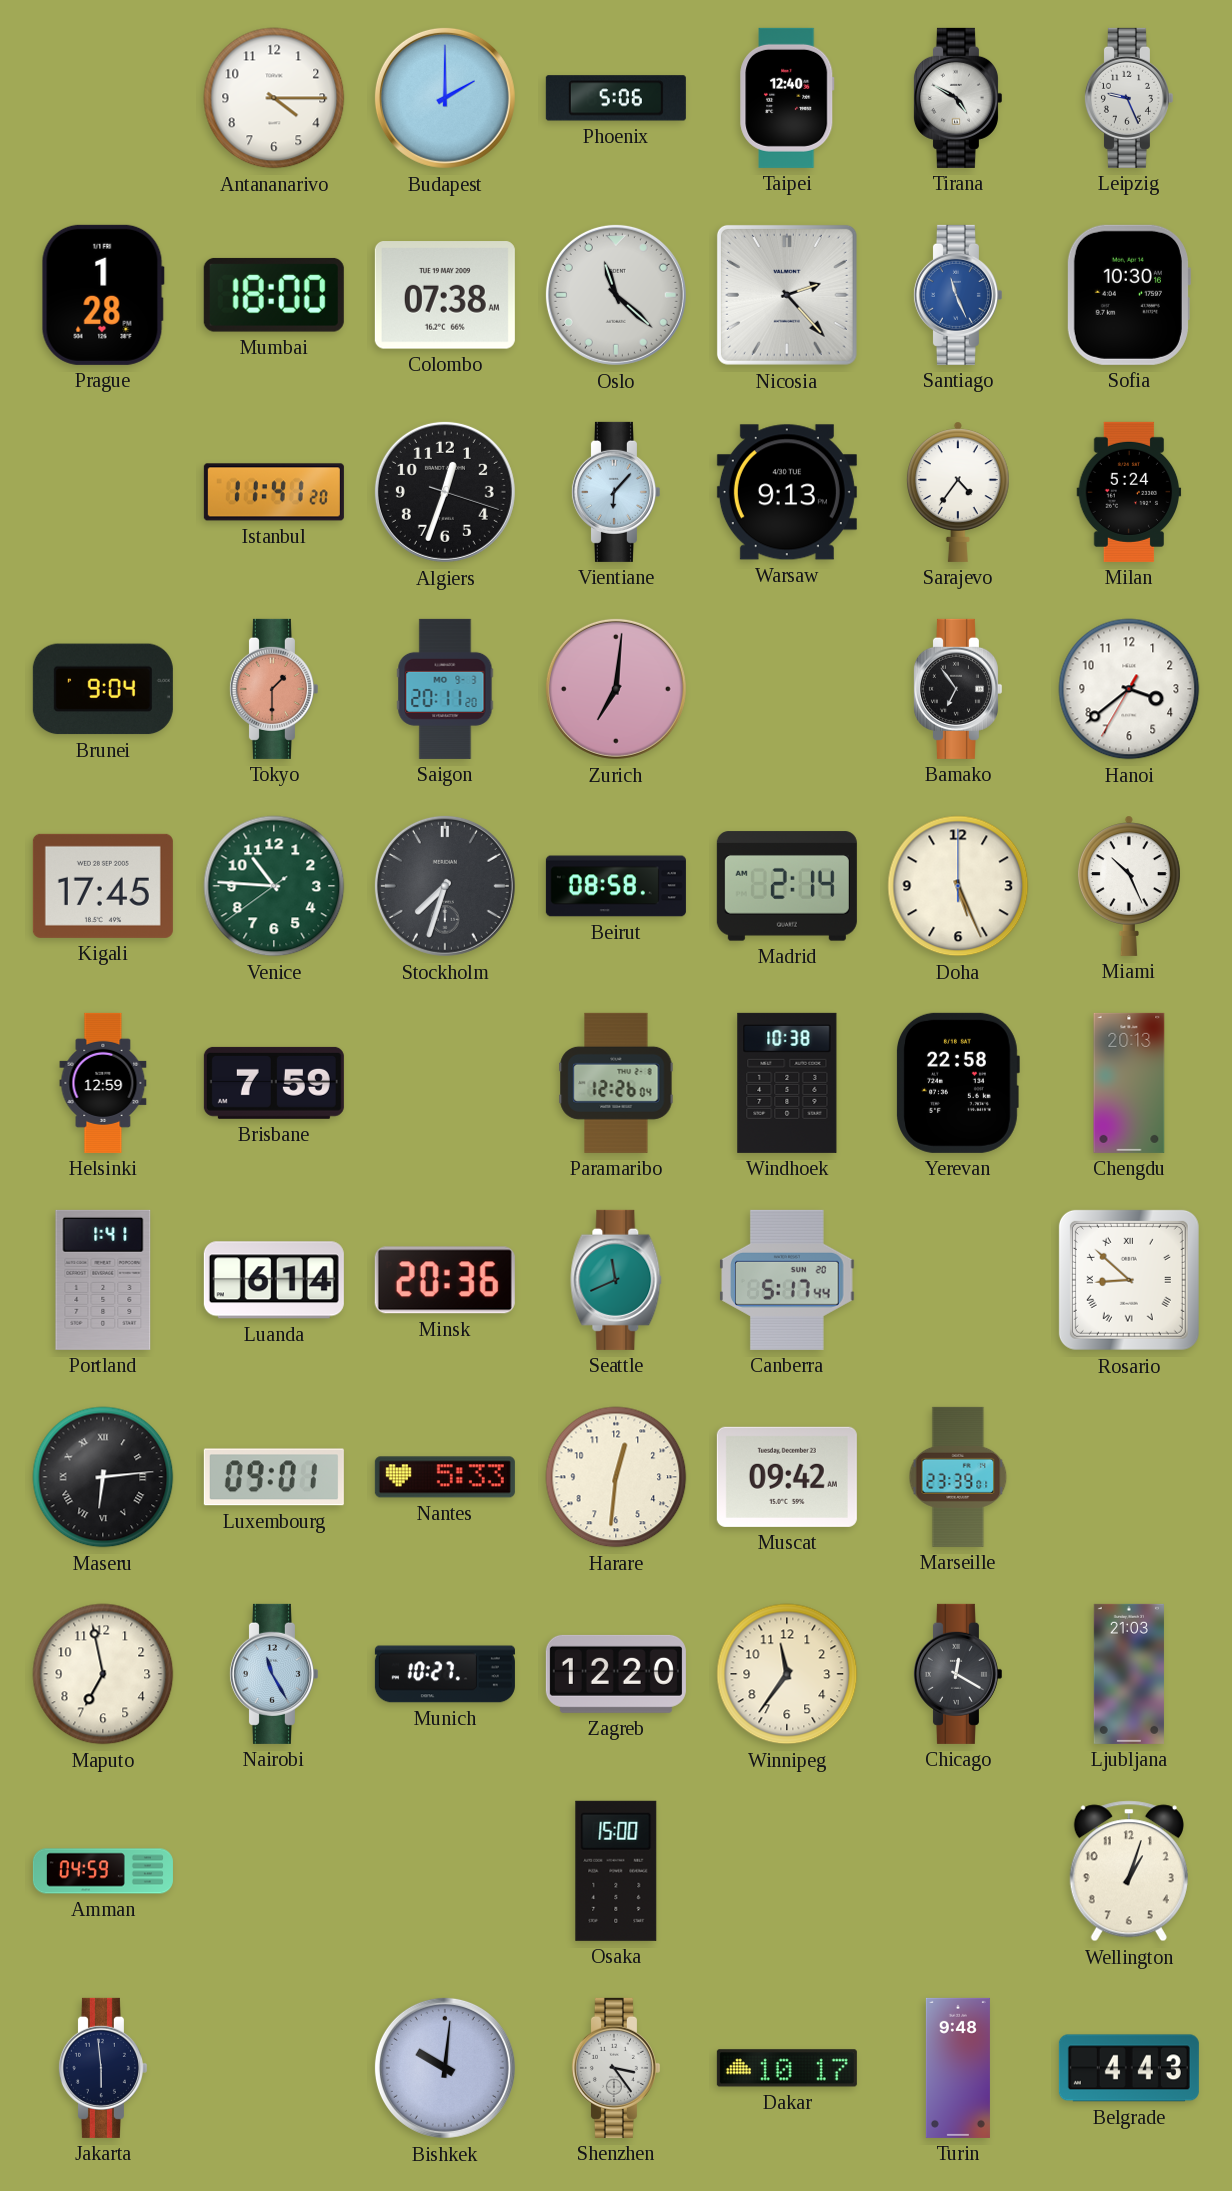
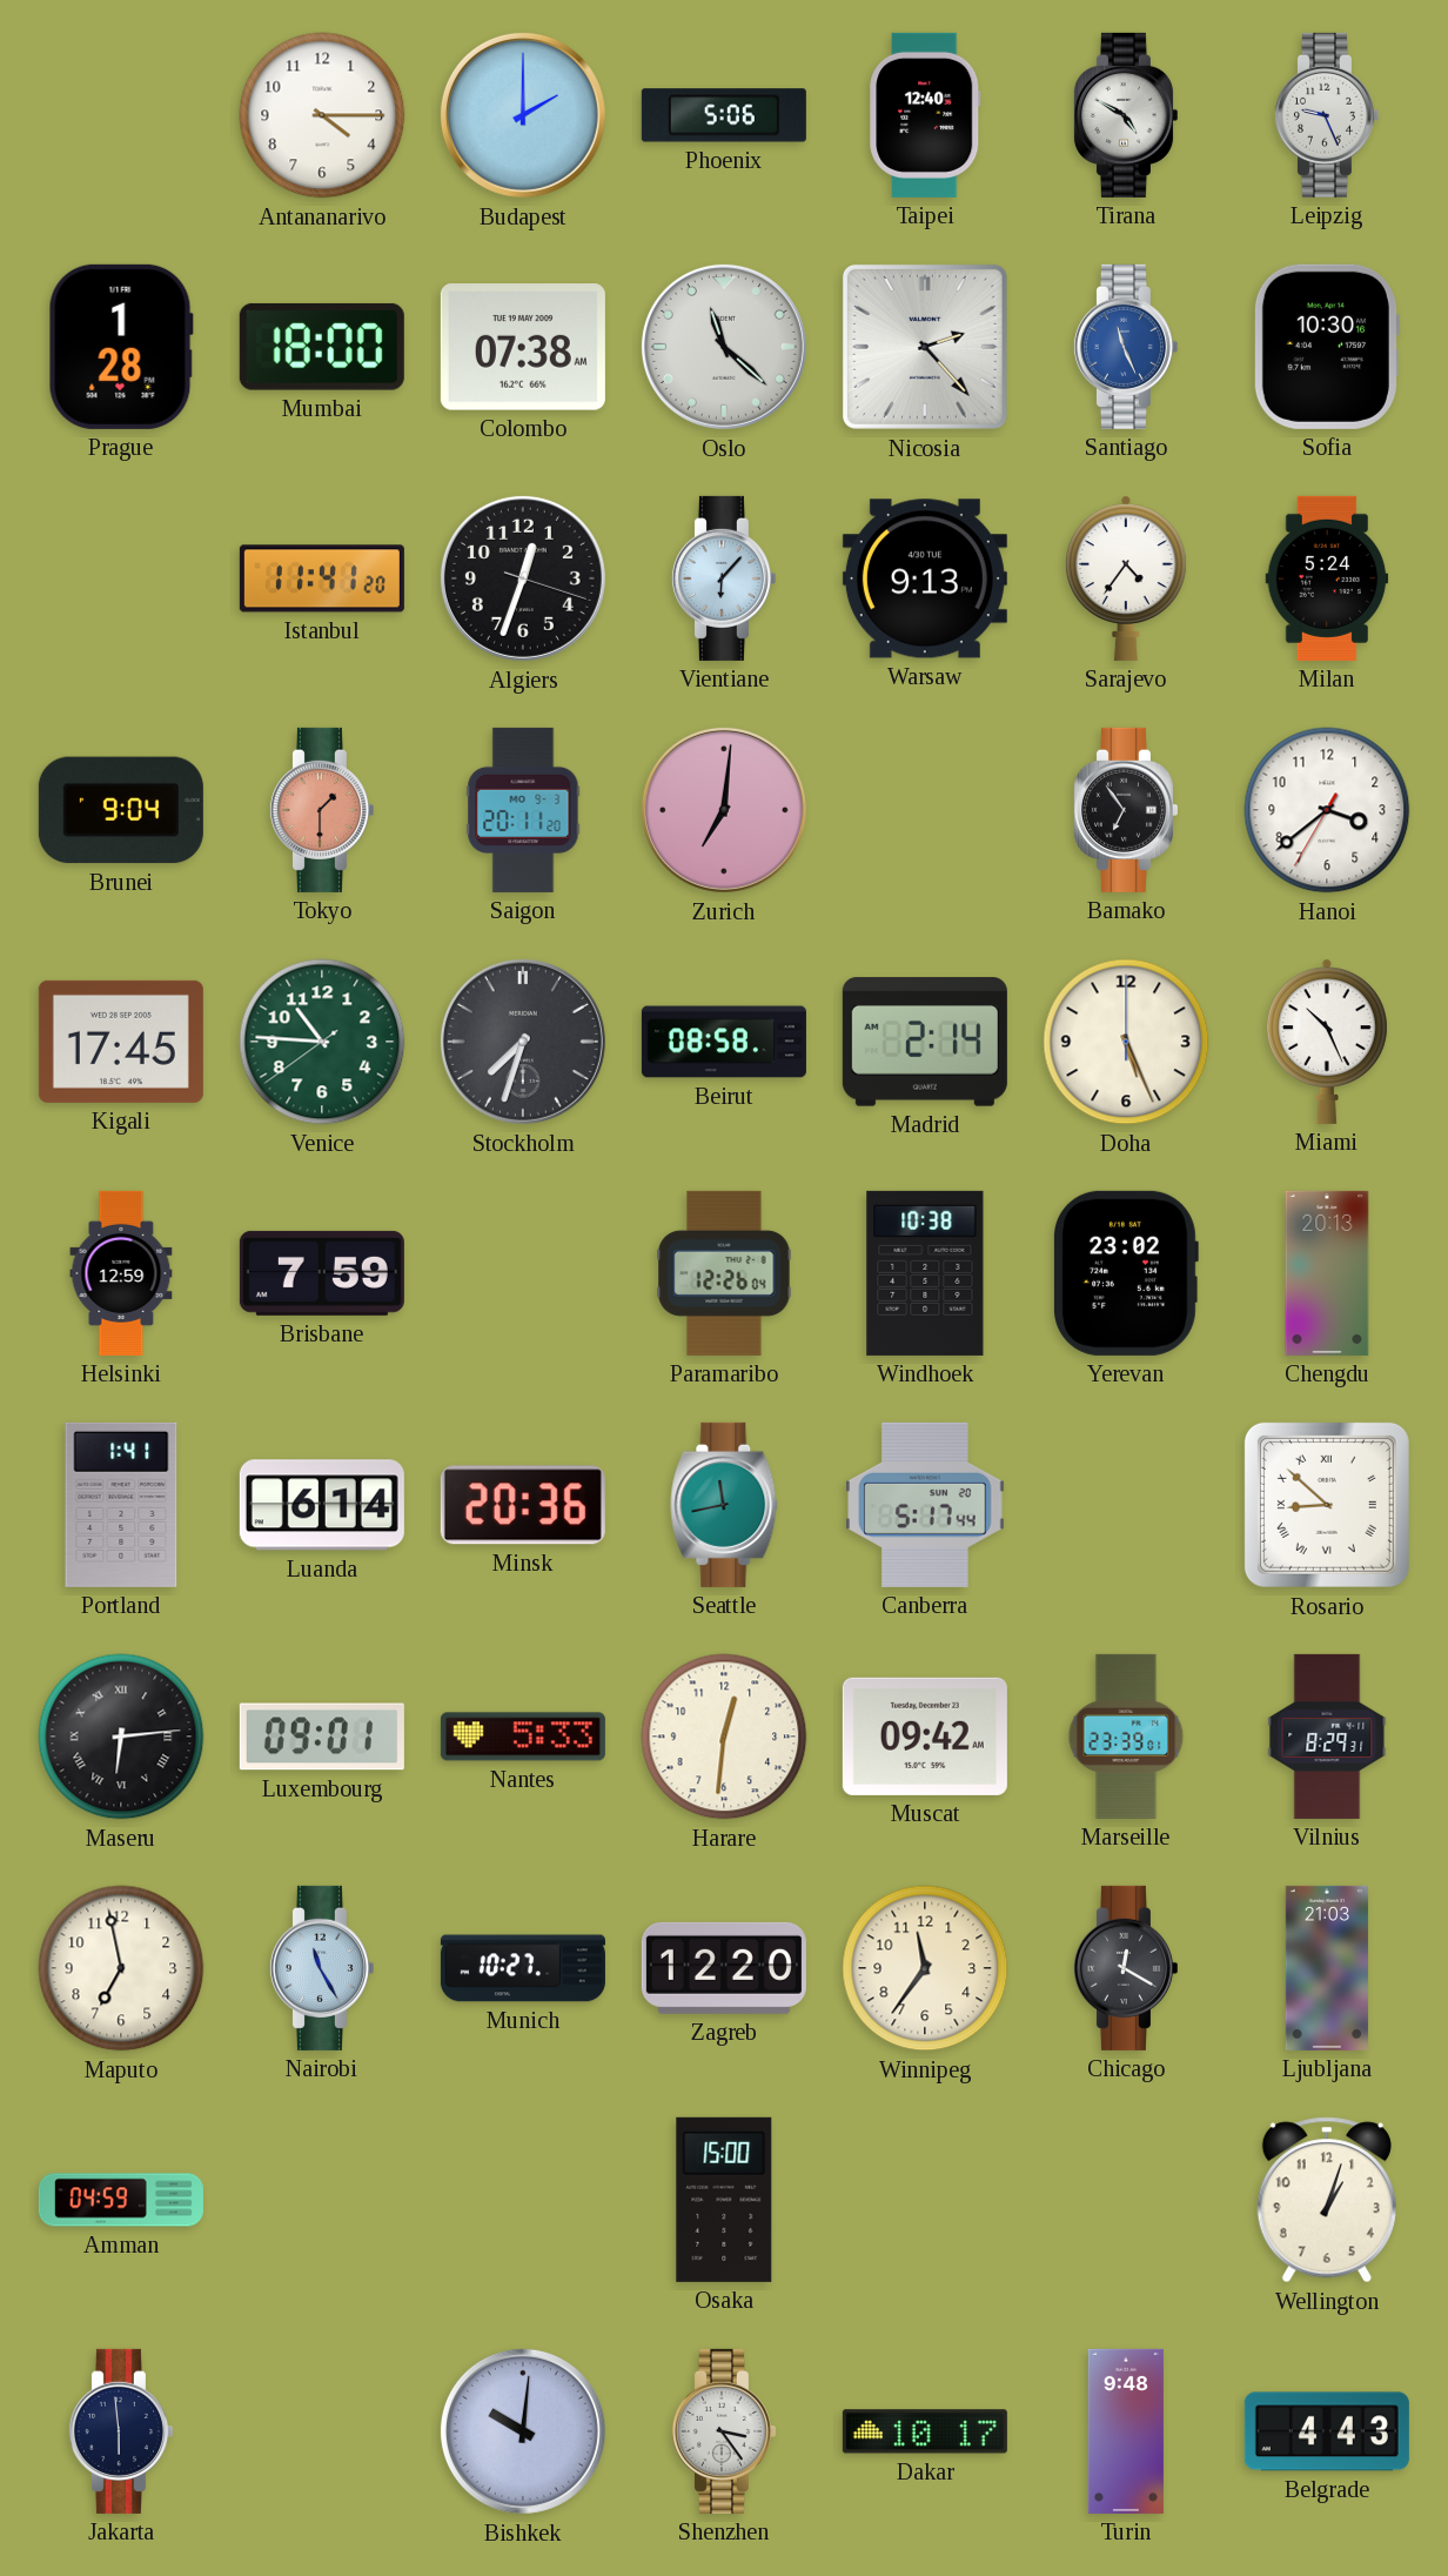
Yerevan: 22:58 -> 23:02
Seattle: 11:41 -> 11:43
Vilnius: none -> 8:29
